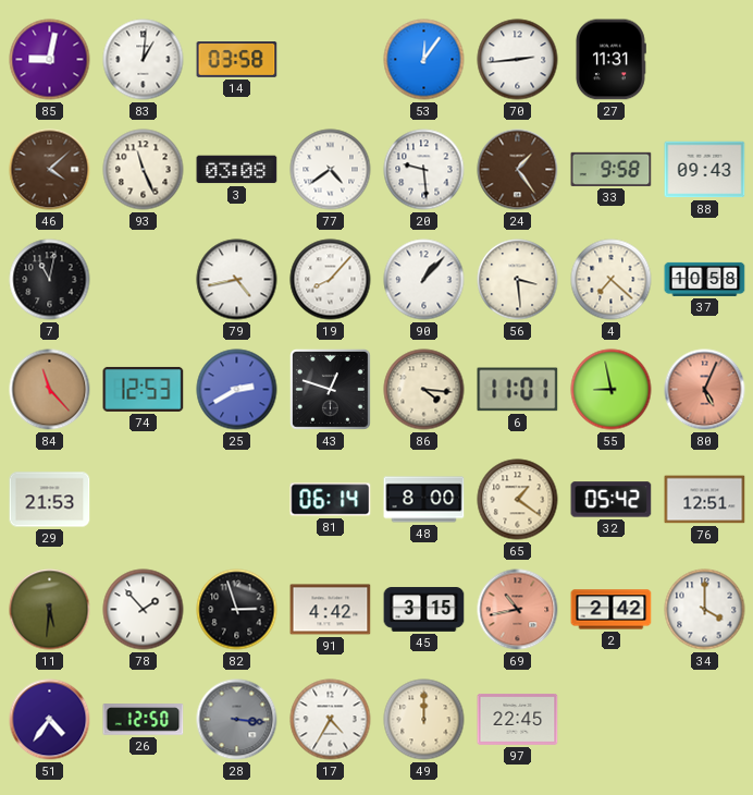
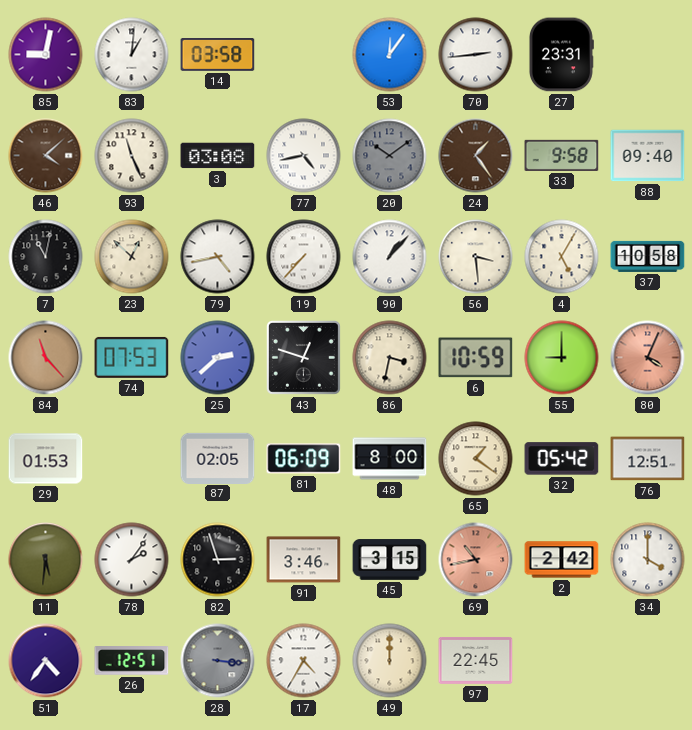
27: 11:31 -> 23:31
77: 4:39 -> 4:43
20: 9:29 -> 10:09
20 dial: white -> grey
88: 09:43 -> 09:40
23: none -> 12:52
19: 8:07 -> 7:37
4: 7:22 -> 5:05
74: 12:53 -> 07:53
25: 2:40 -> 2:38
86: 4:16 -> 3:32
6: 11:01 -> 10:59
55: 8:58 -> 9:00
80: 5:04 -> 4:04
29: 21:53 -> 01:53
87: none -> 02:05
81: 06:14 -> 06:09
78: 1:53 -> 2:06
91: 4:42 -> 3:46
26: 12:50 -> 12:51
